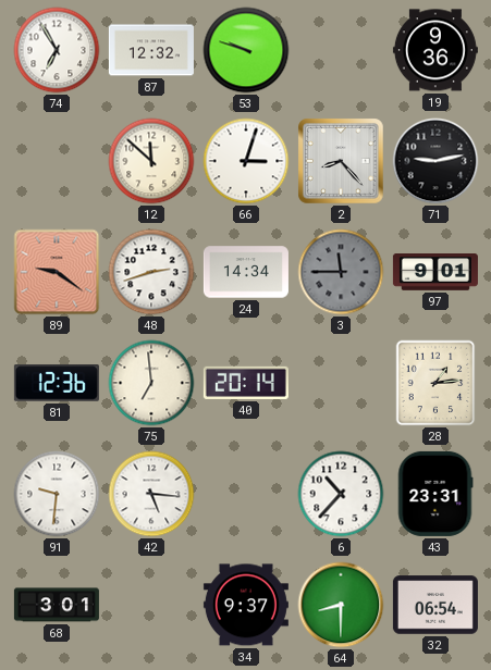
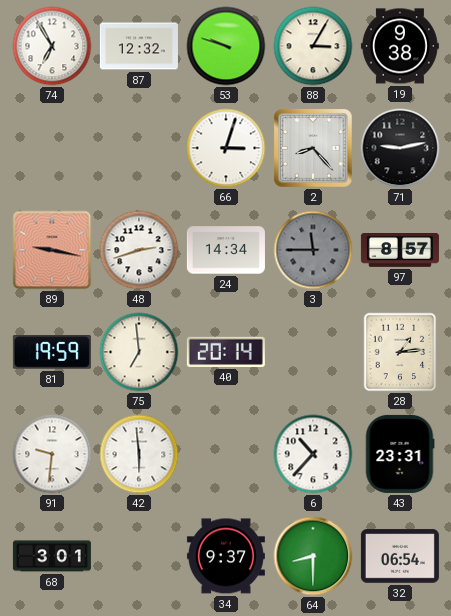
88: none -> 3:05
19: 9:36 -> 9:38
12: 11:52 -> none
89: 9:21 -> 9:17
97: 9:01 -> 8:57
81: 12:36 -> 19:59
42: 5:16 -> 5:59
